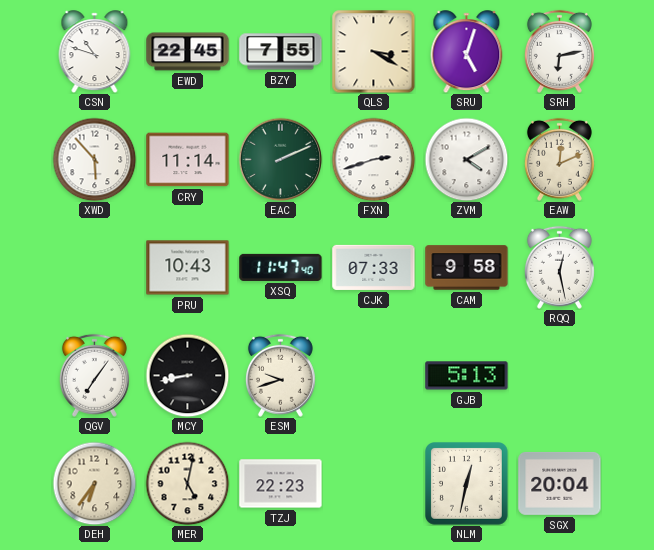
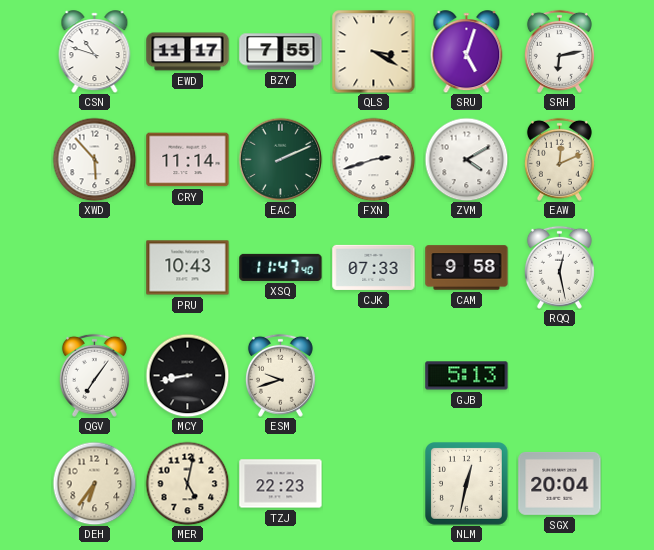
EWD: 22:45 -> 11:17
